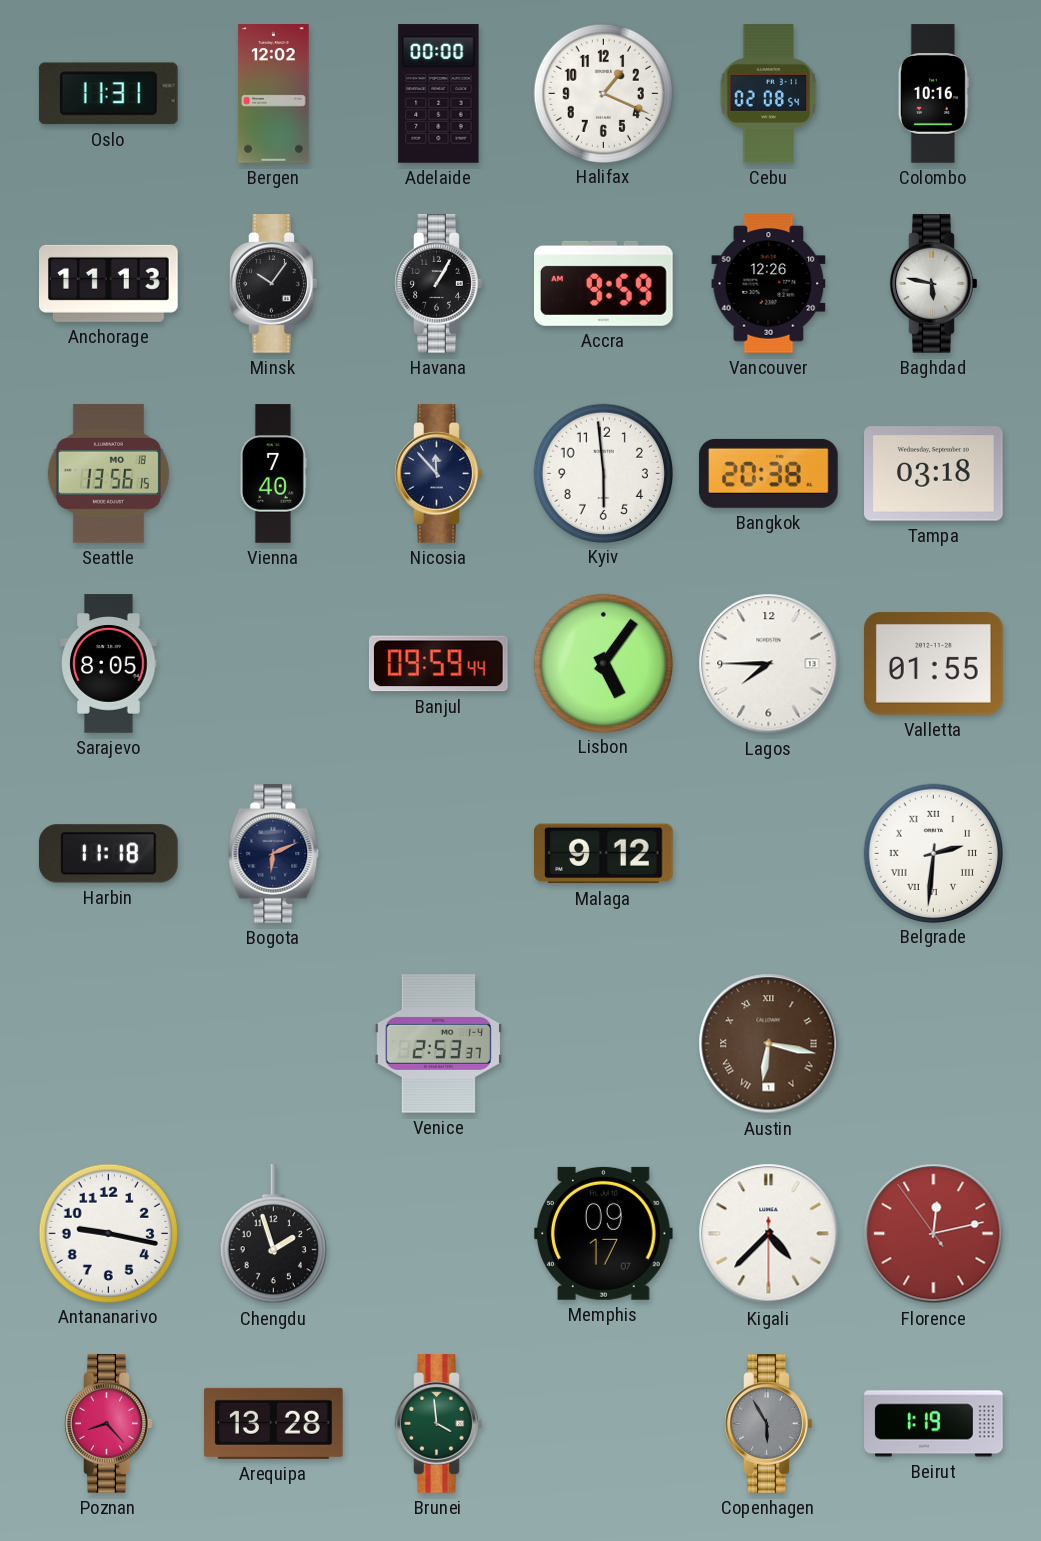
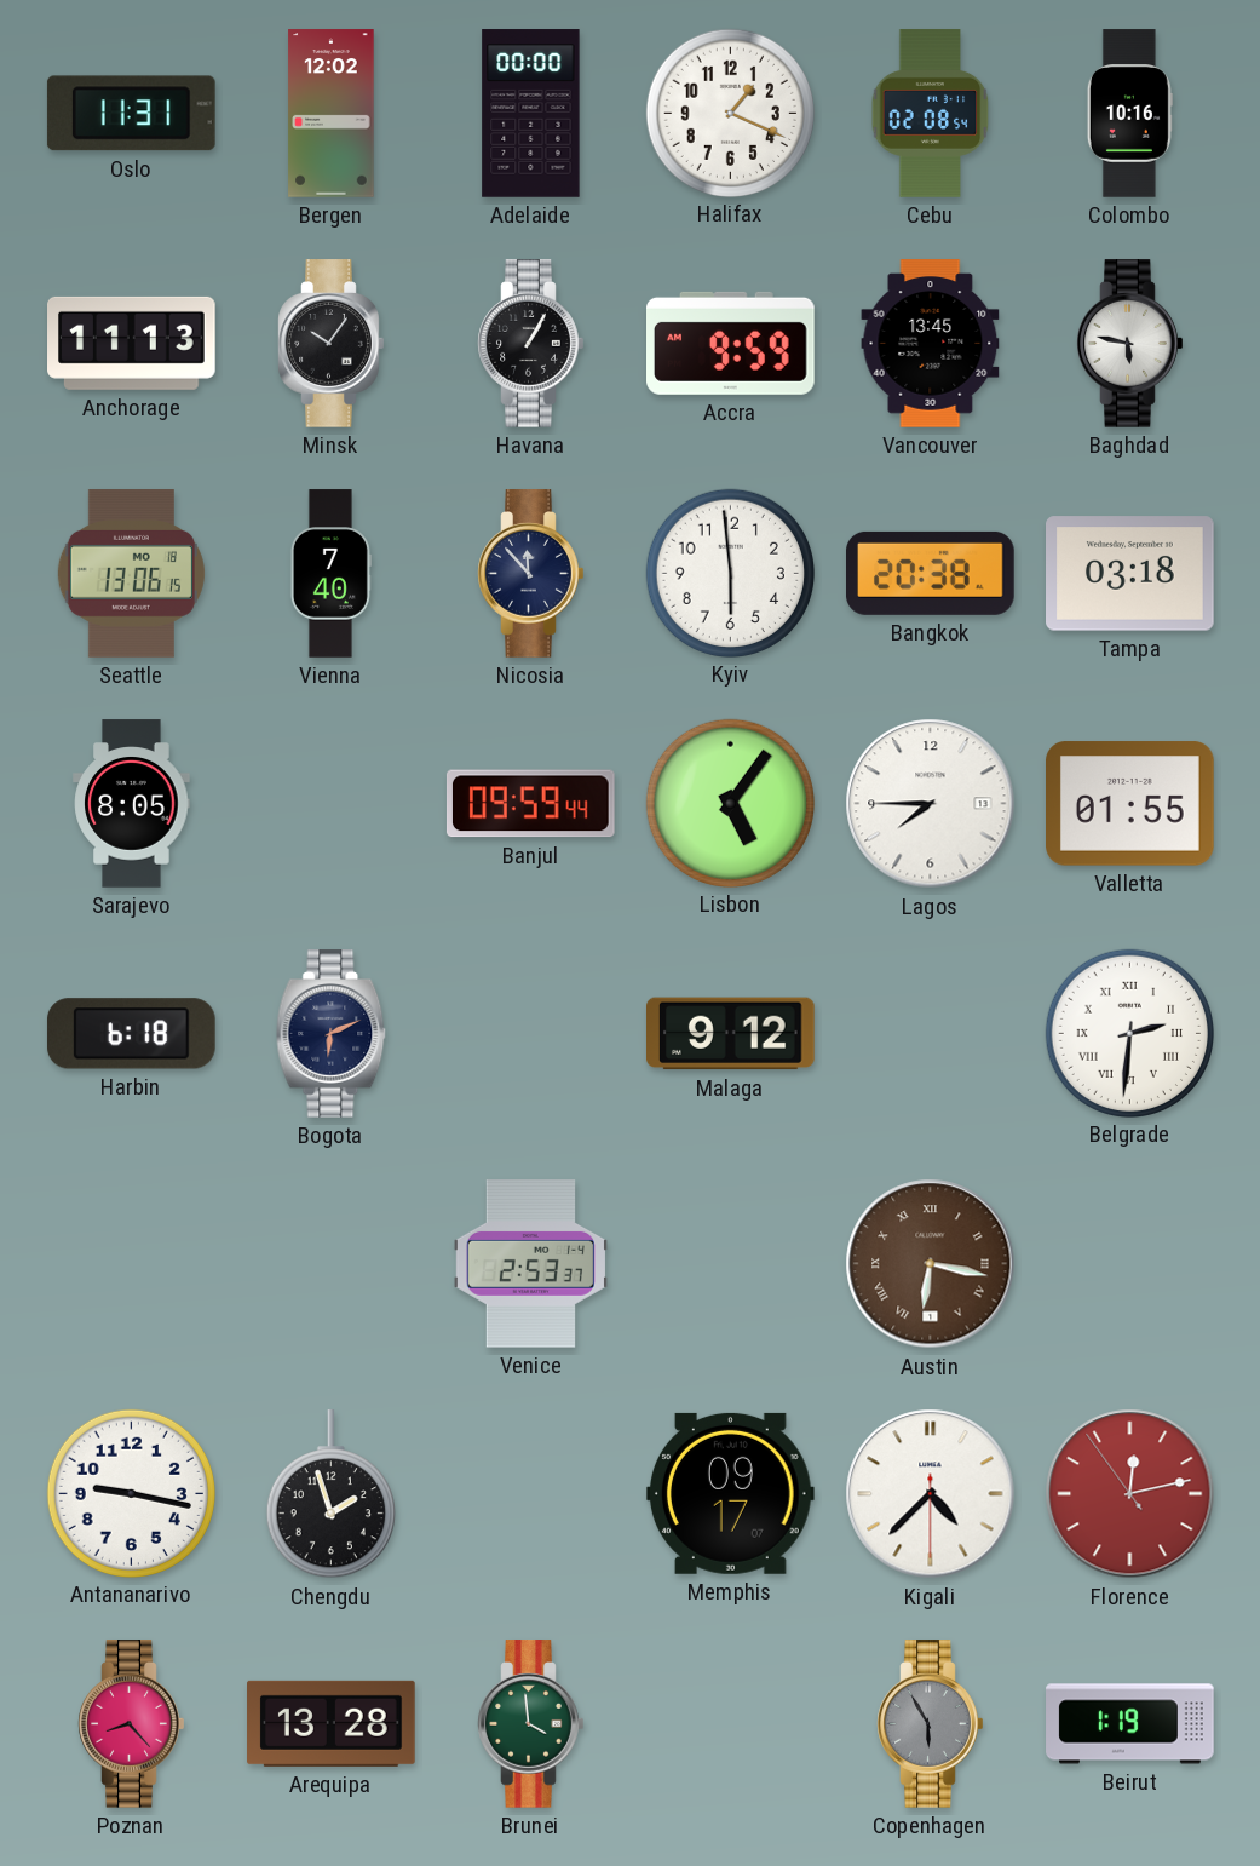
Vancouver: 12:26 -> 13:45
Seattle: 13:56 -> 13:06
Harbin: 11:18 -> 6:18
